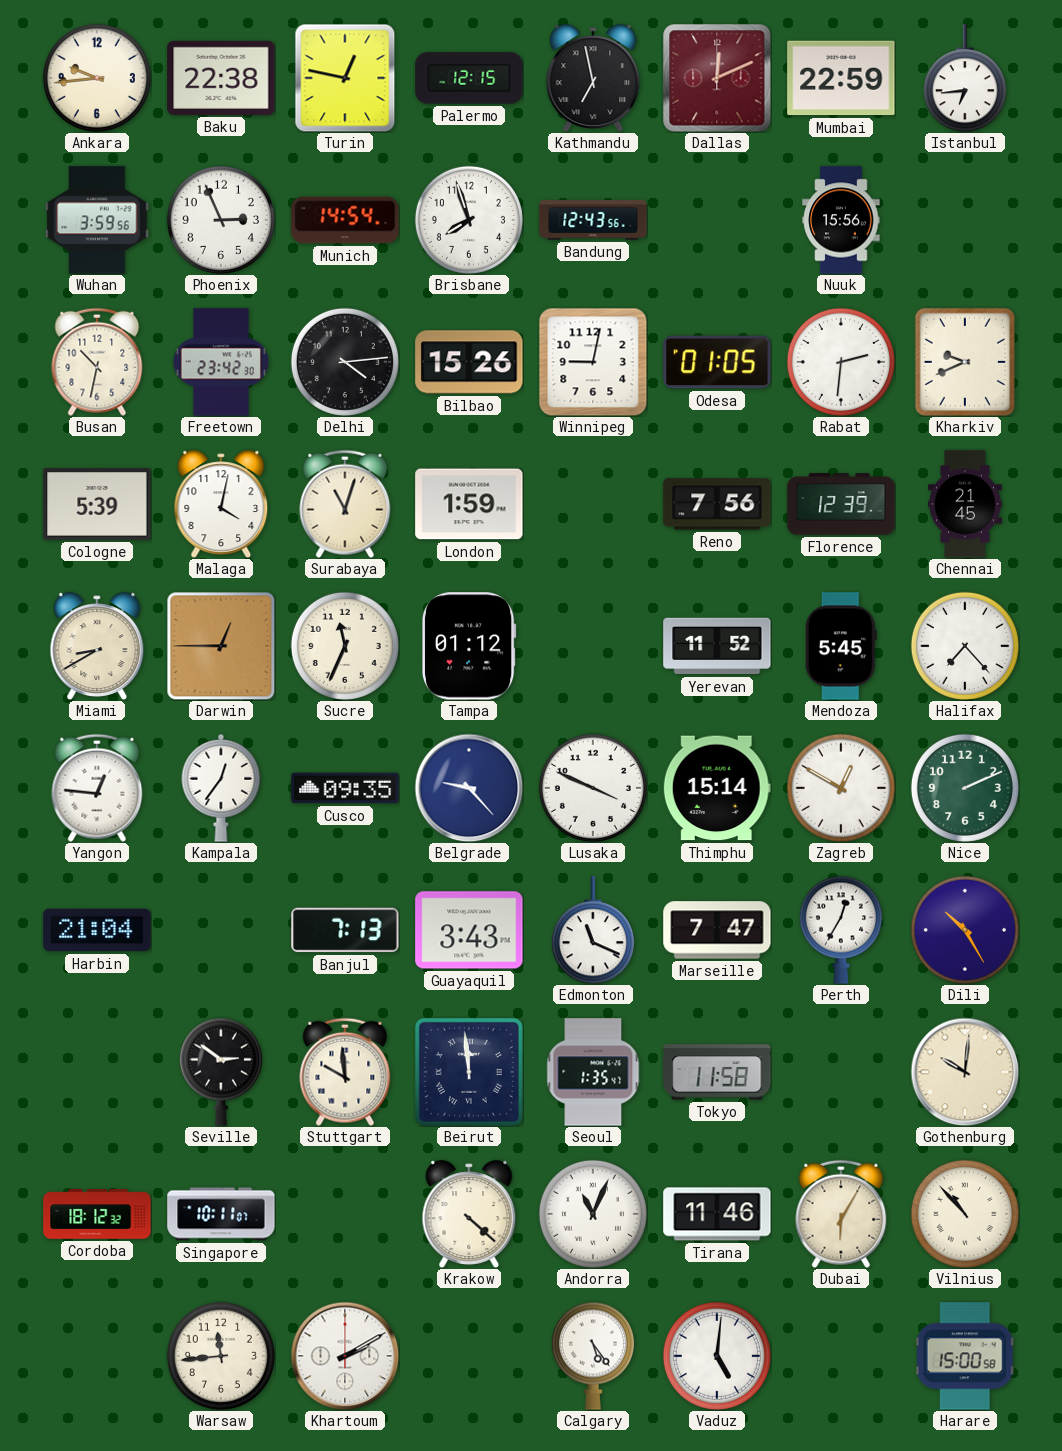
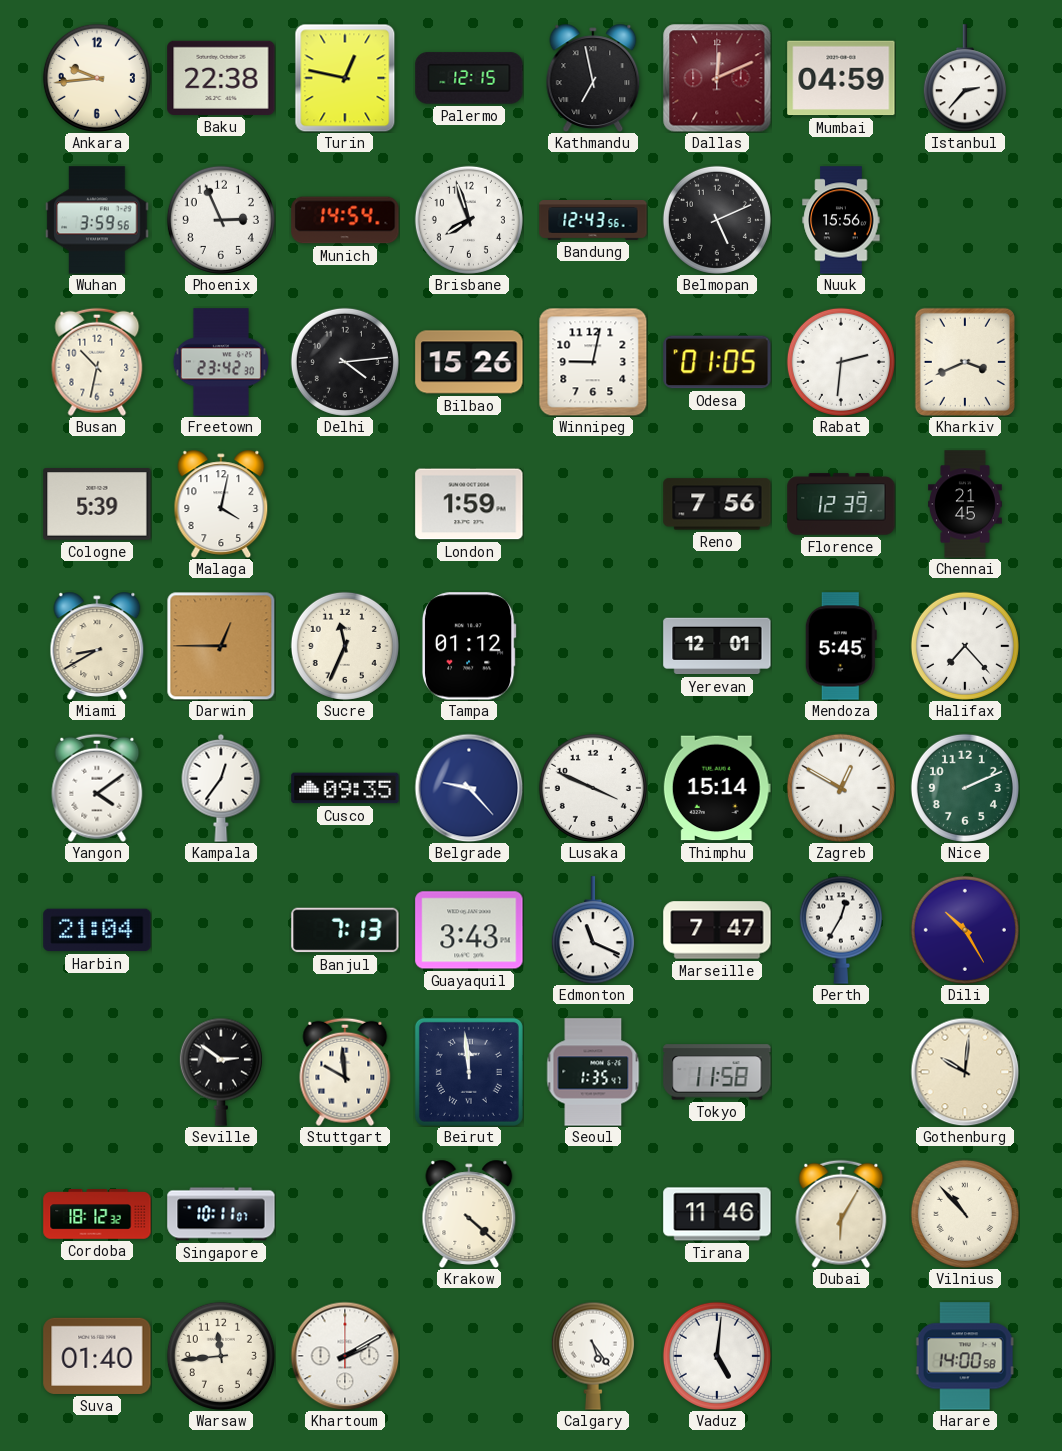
Mumbai: 22:59 -> 04:59
Istanbul: 6:44 -> 2:37
Belmopan: none -> 5:11
Kharkiv: 9:41 -> 3:41
Surabaya: 11:03 -> none
Yerevan: 11:52 -> 12:01
Yangon: 12:46 -> 4:09
Andorra: 11:04 -> none
Suva: none -> 01:40
Harare: 15:00 -> 14:00
